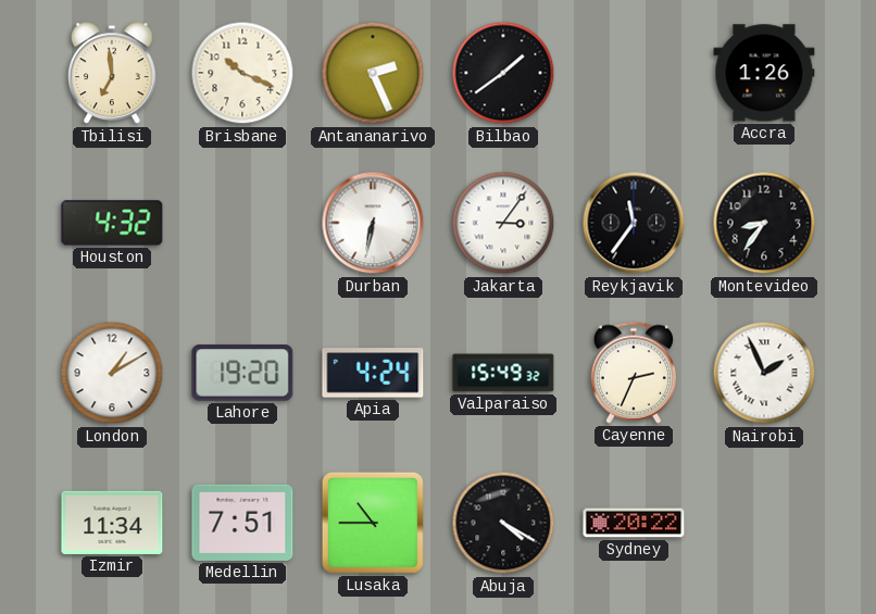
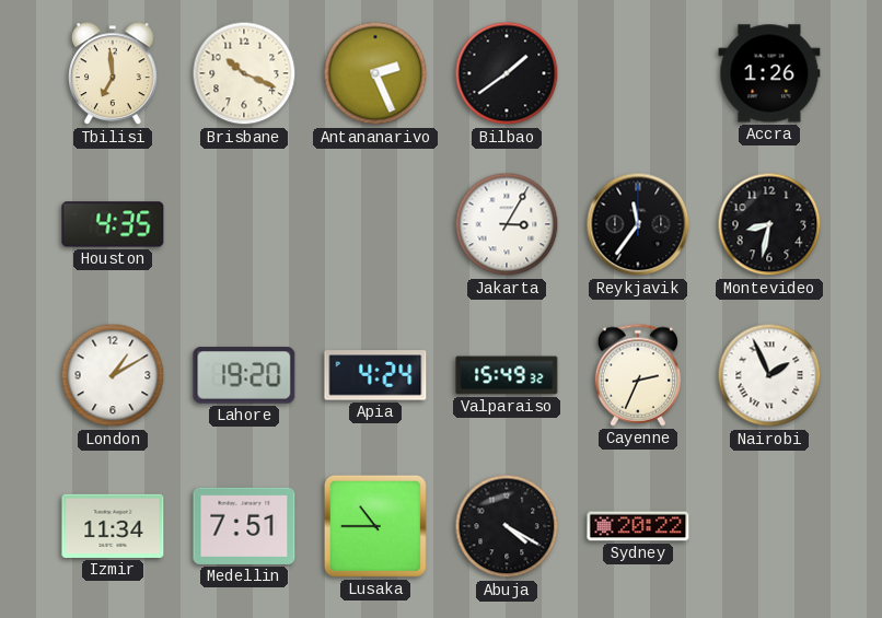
Houston: 4:32 -> 4:35
Durban: 6:32 -> none
Jakarta: 3:06 -> 3:05
Montevideo: 8:36 -> 8:32
